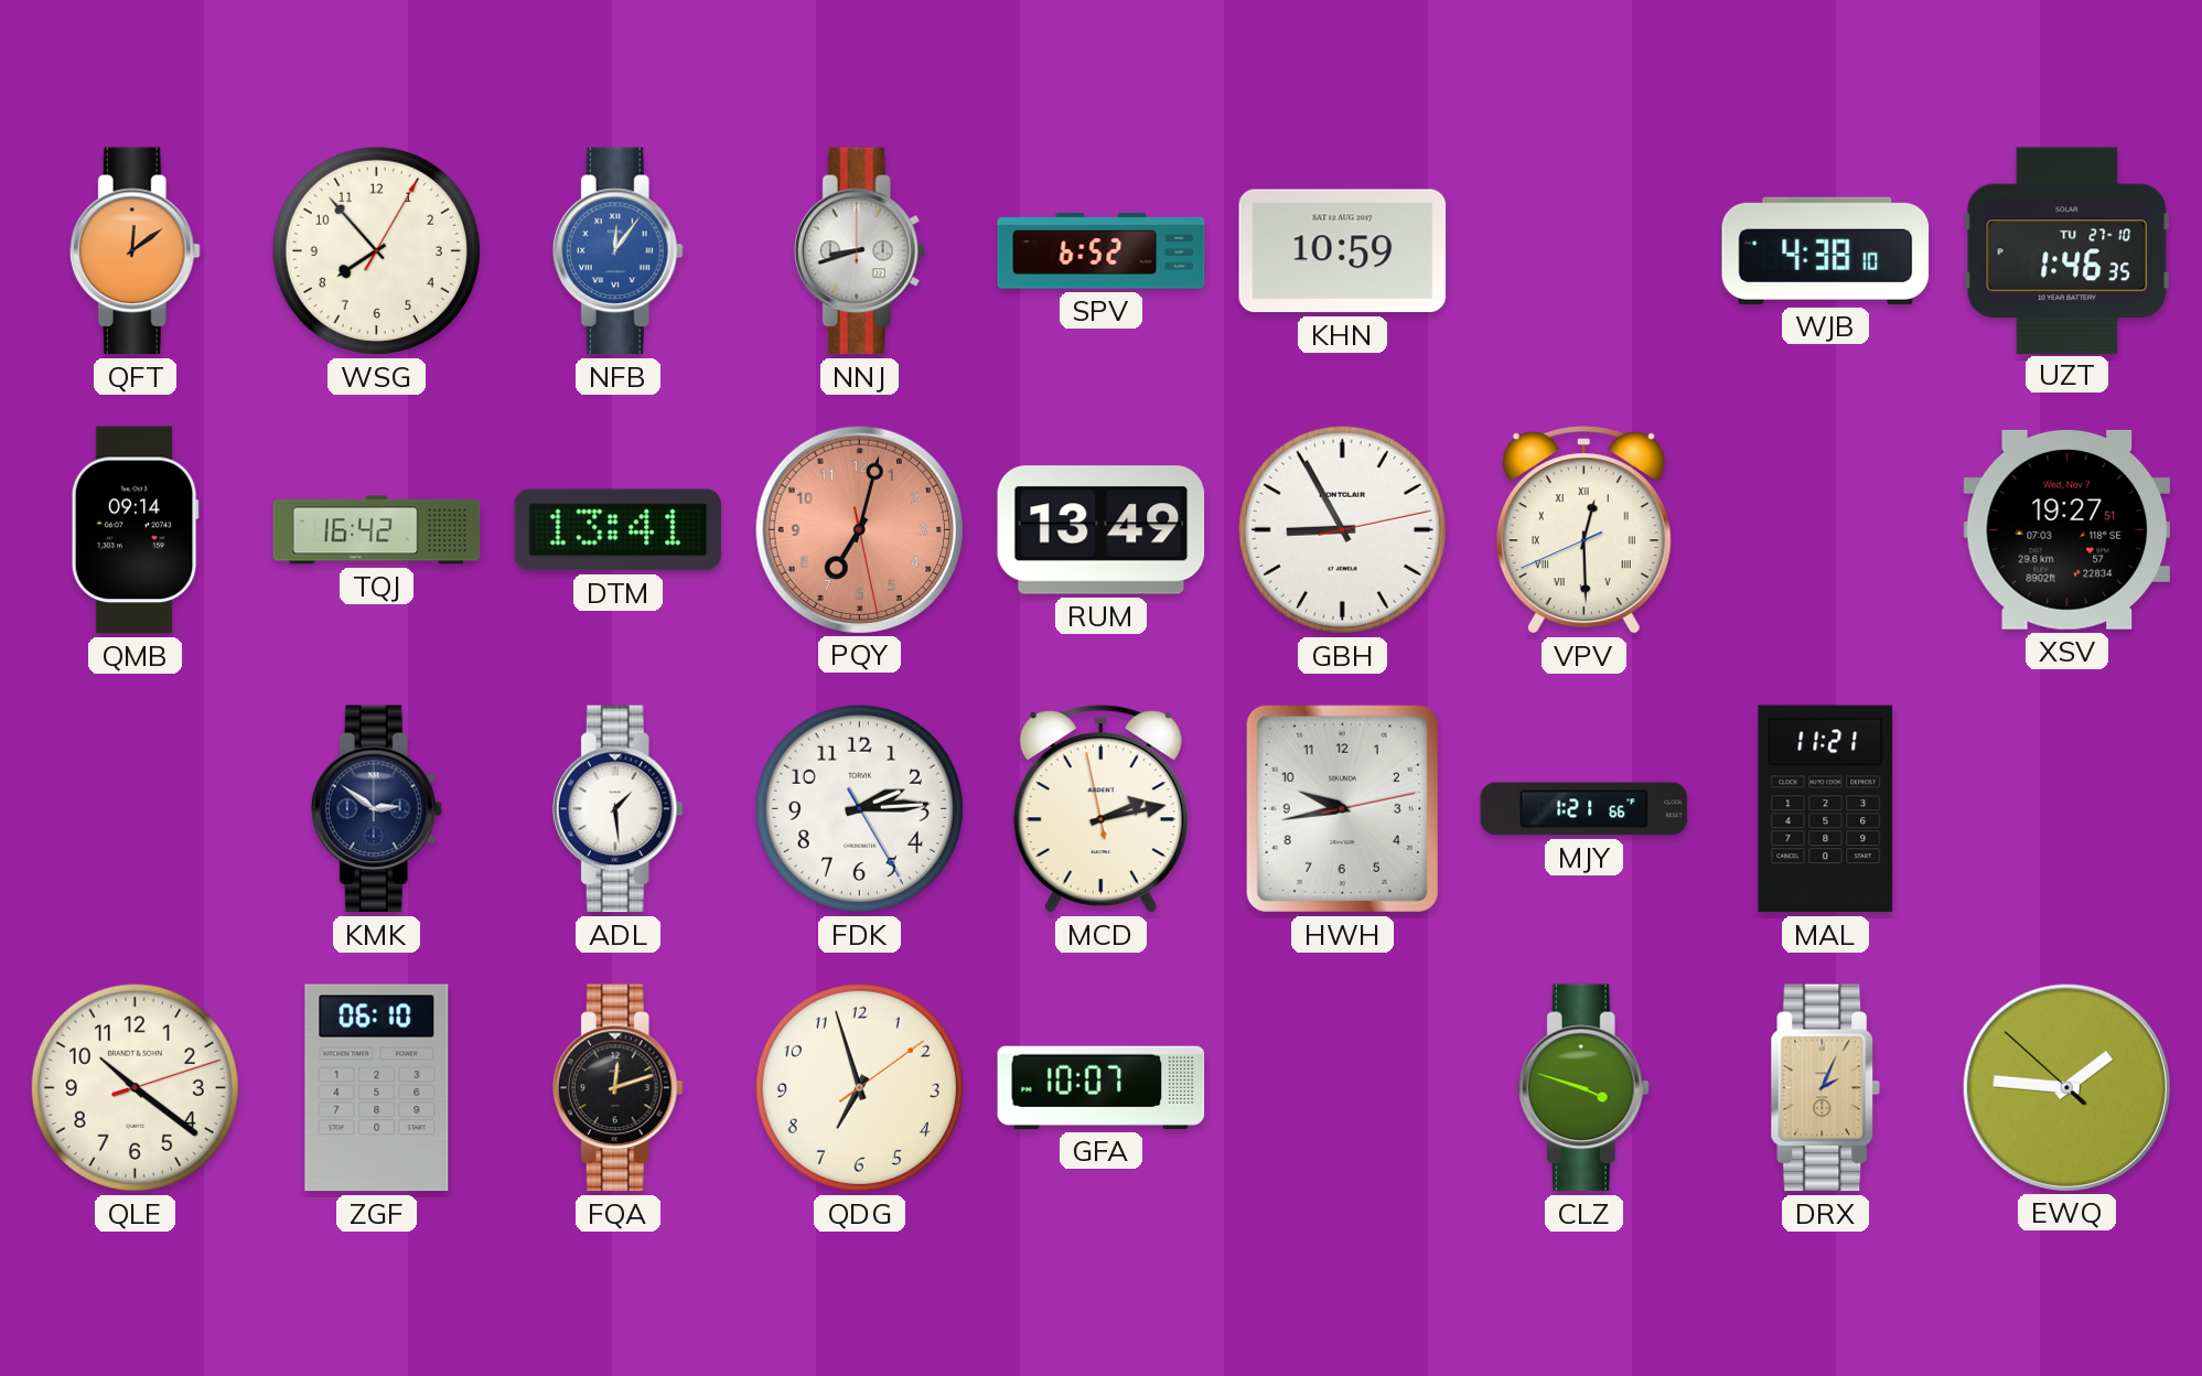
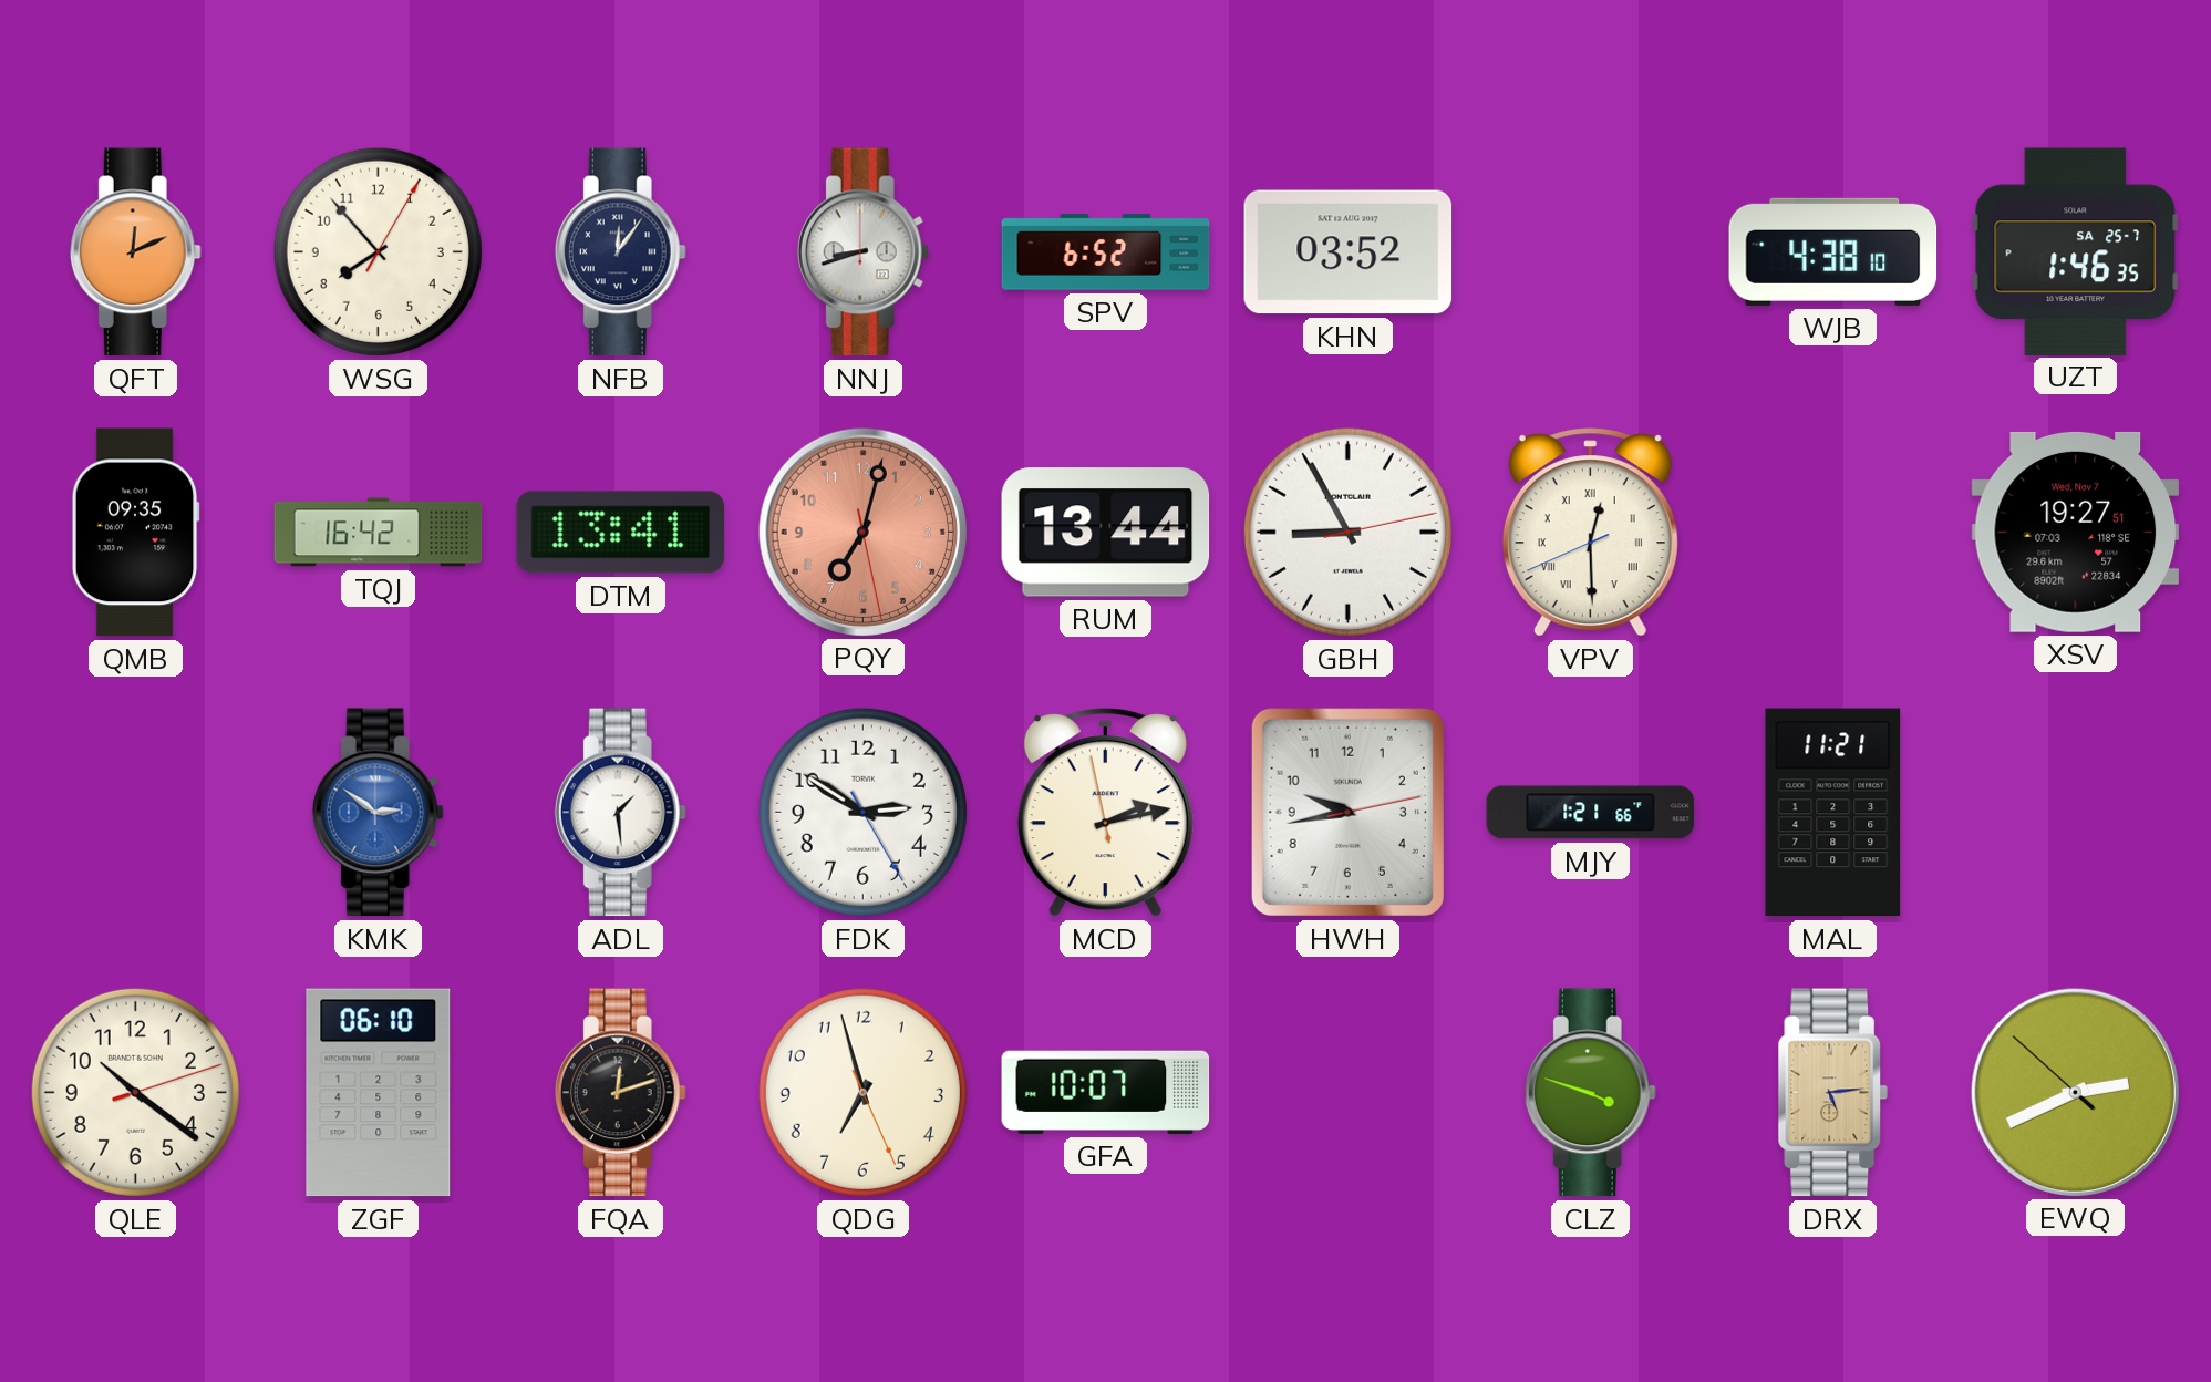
QFT: 12:09 -> 12:11
NFB dial: blue -> navy
KHN: 10:59 -> 03:52
UZT date: TU 27-10 -> SA 25-7
QMB: 09:14 -> 09:35
RUM: 13:49 -> 13:44
KMK dial: navy -> blue
FDK: 2:14 -> 2:50
QDG: 6:57:09 -> 6:57:26
DRX: 2:04 -> 5:14
EWQ: 1:45 -> 2:40
